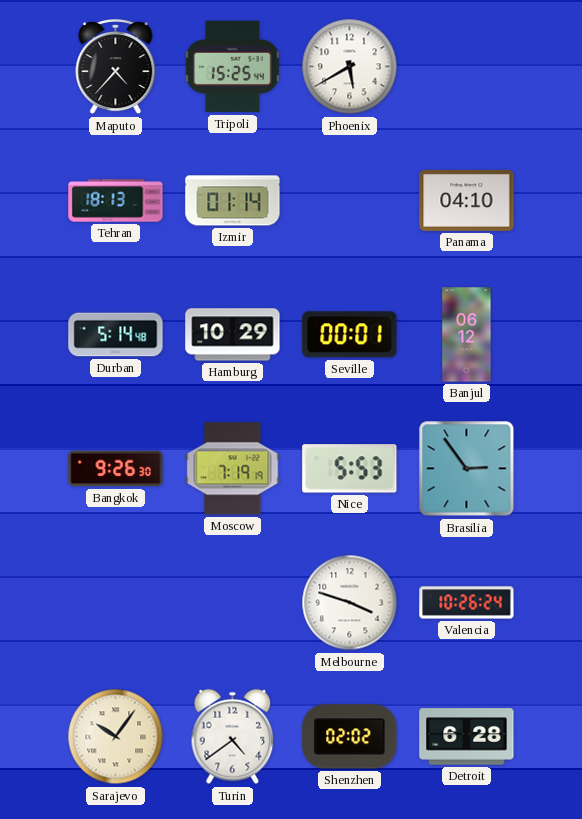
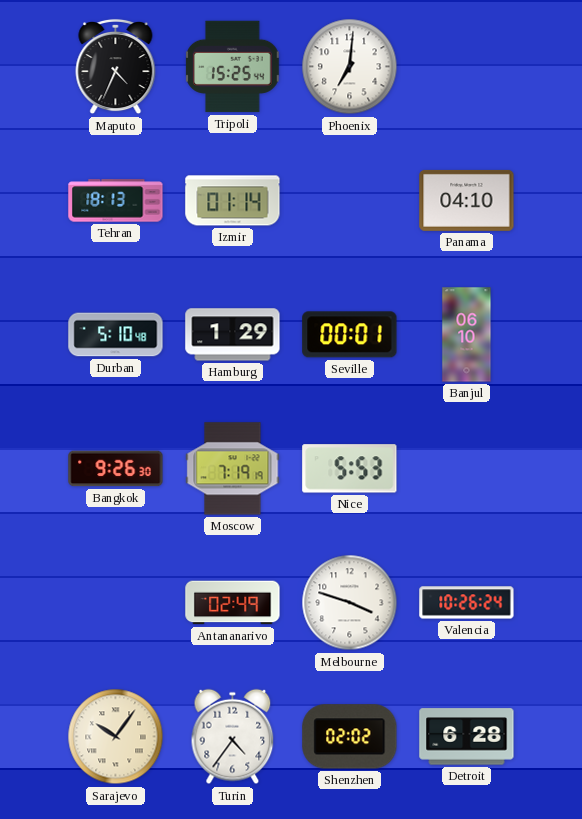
Maputo: 4:37 -> 4:34
Phoenix: 5:40 -> 7:01
Durban: 5:14 -> 5:10
Hamburg: 10:29 -> 1:29
Banjul: 06:12 -> 06:10
Brasilia: 2:54 -> none
Antananarivo: none -> 02:49
Turin: 4:39 -> 4:36
